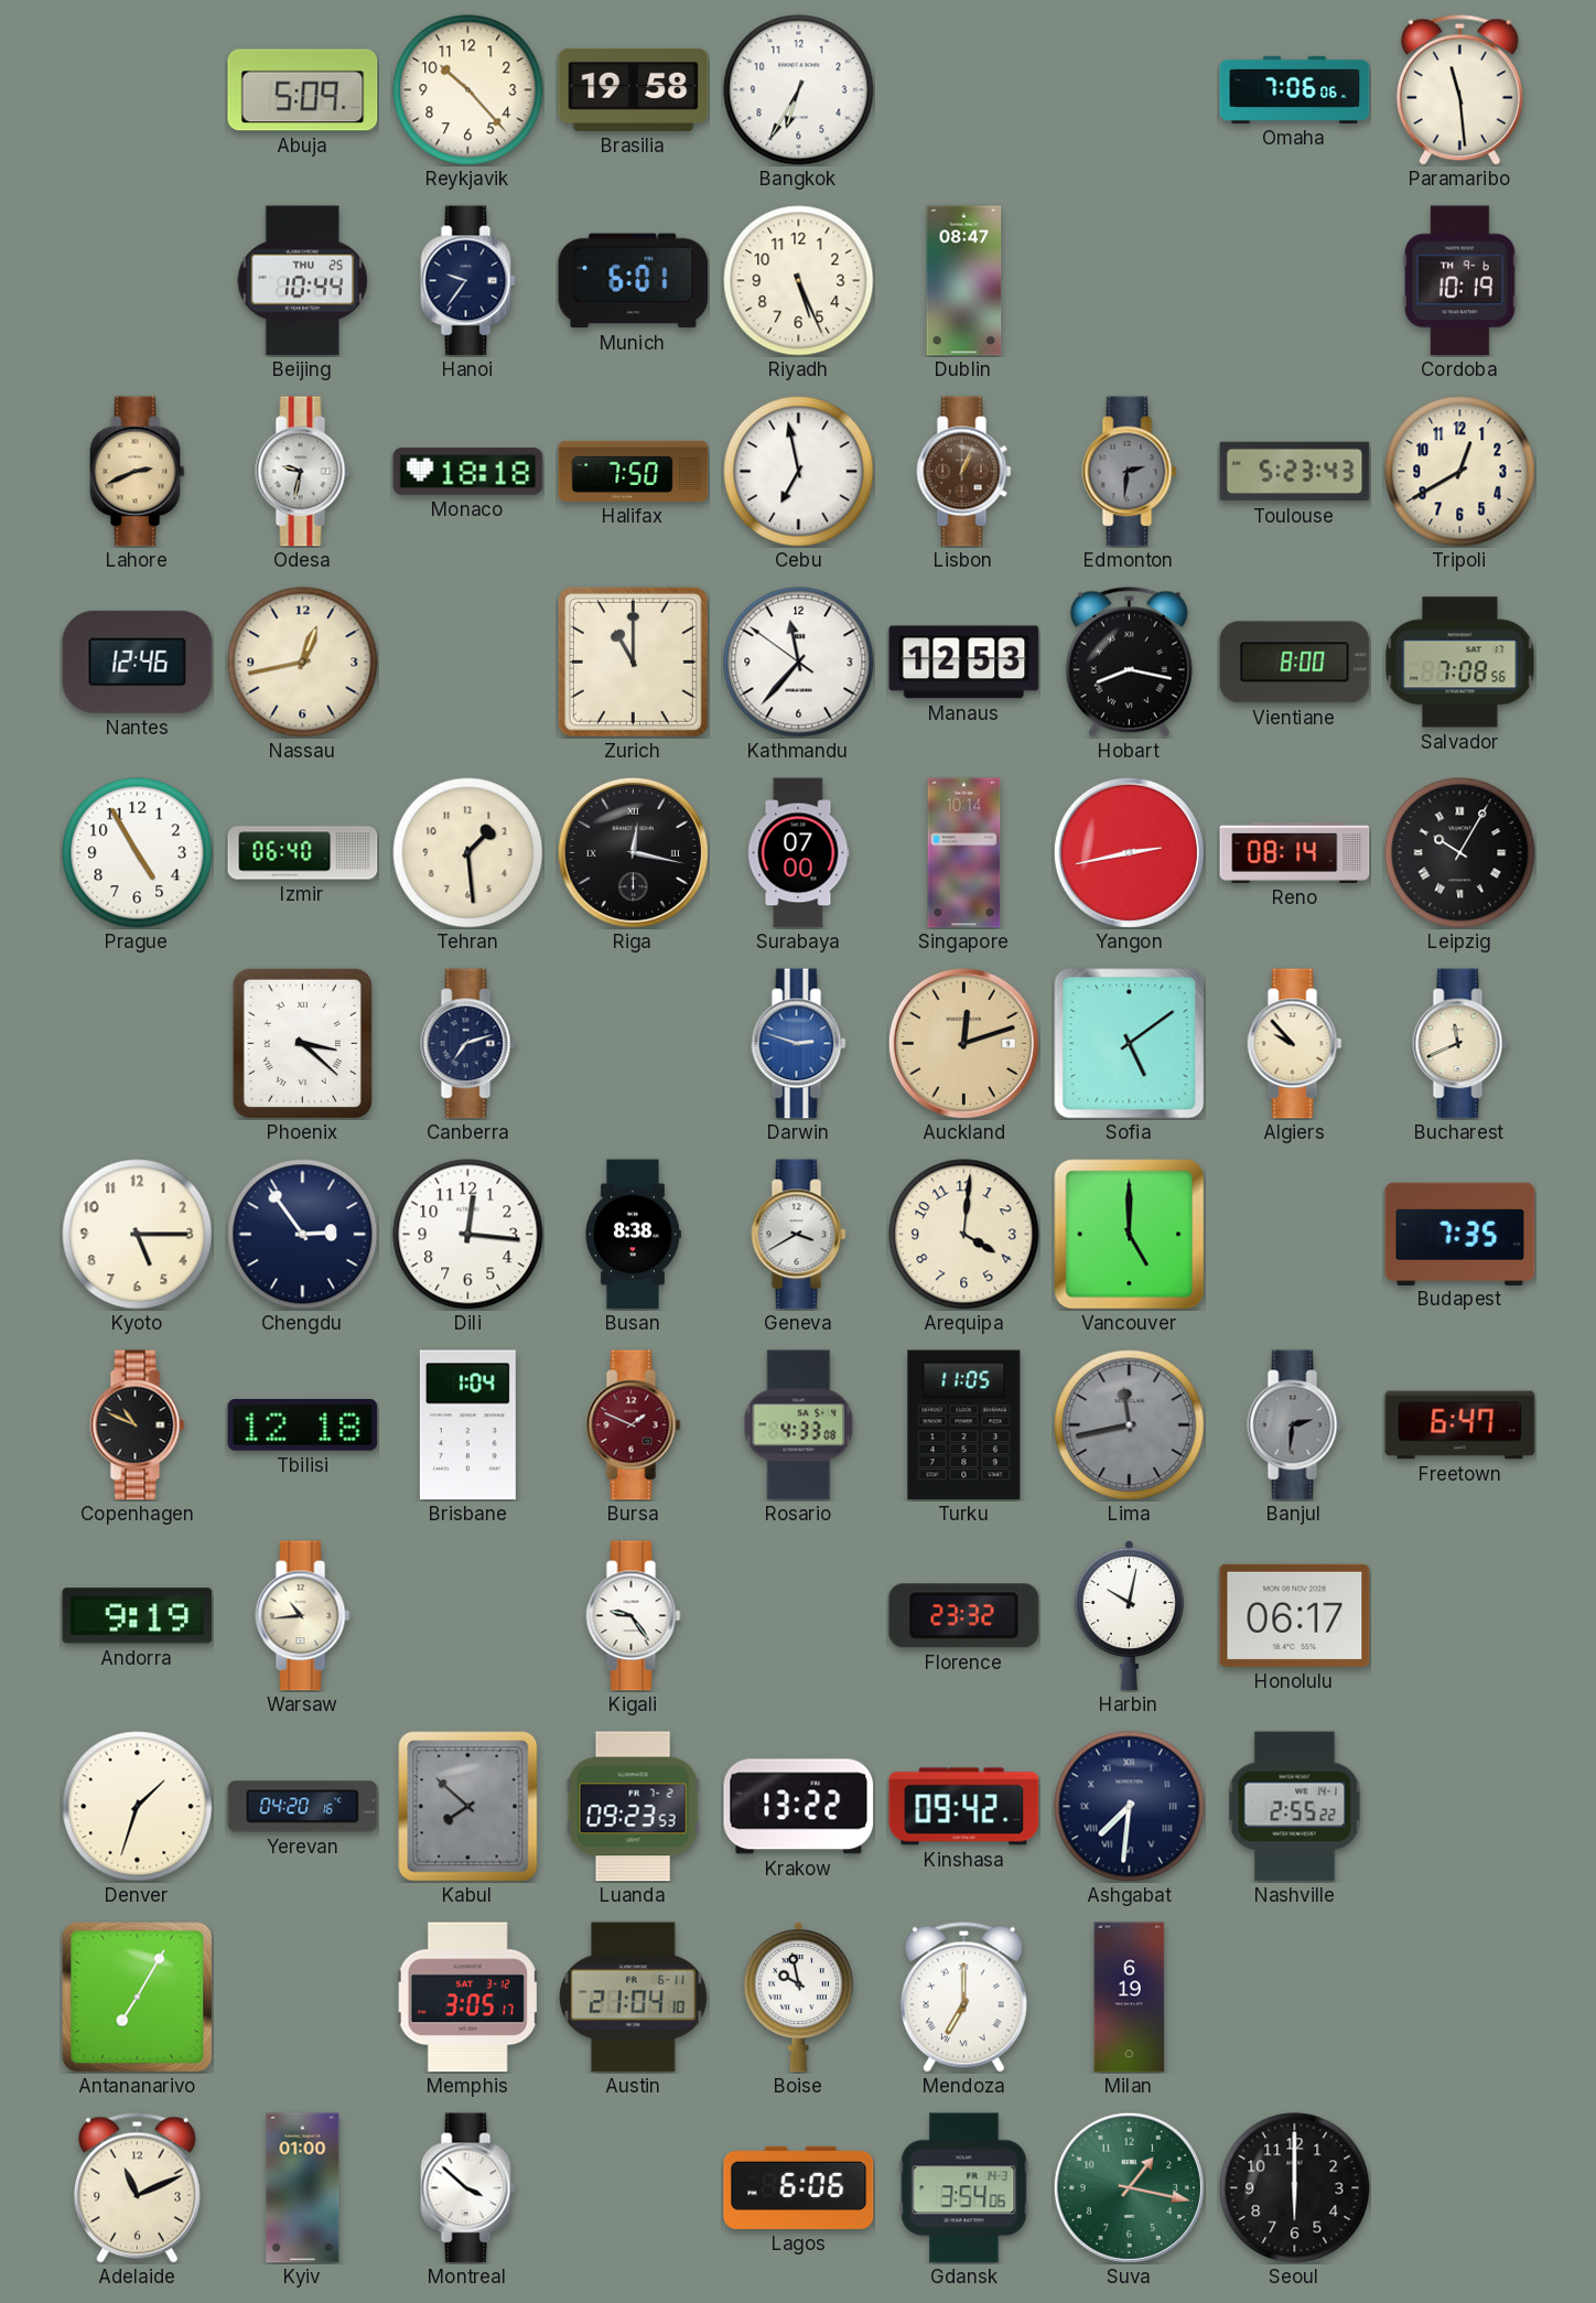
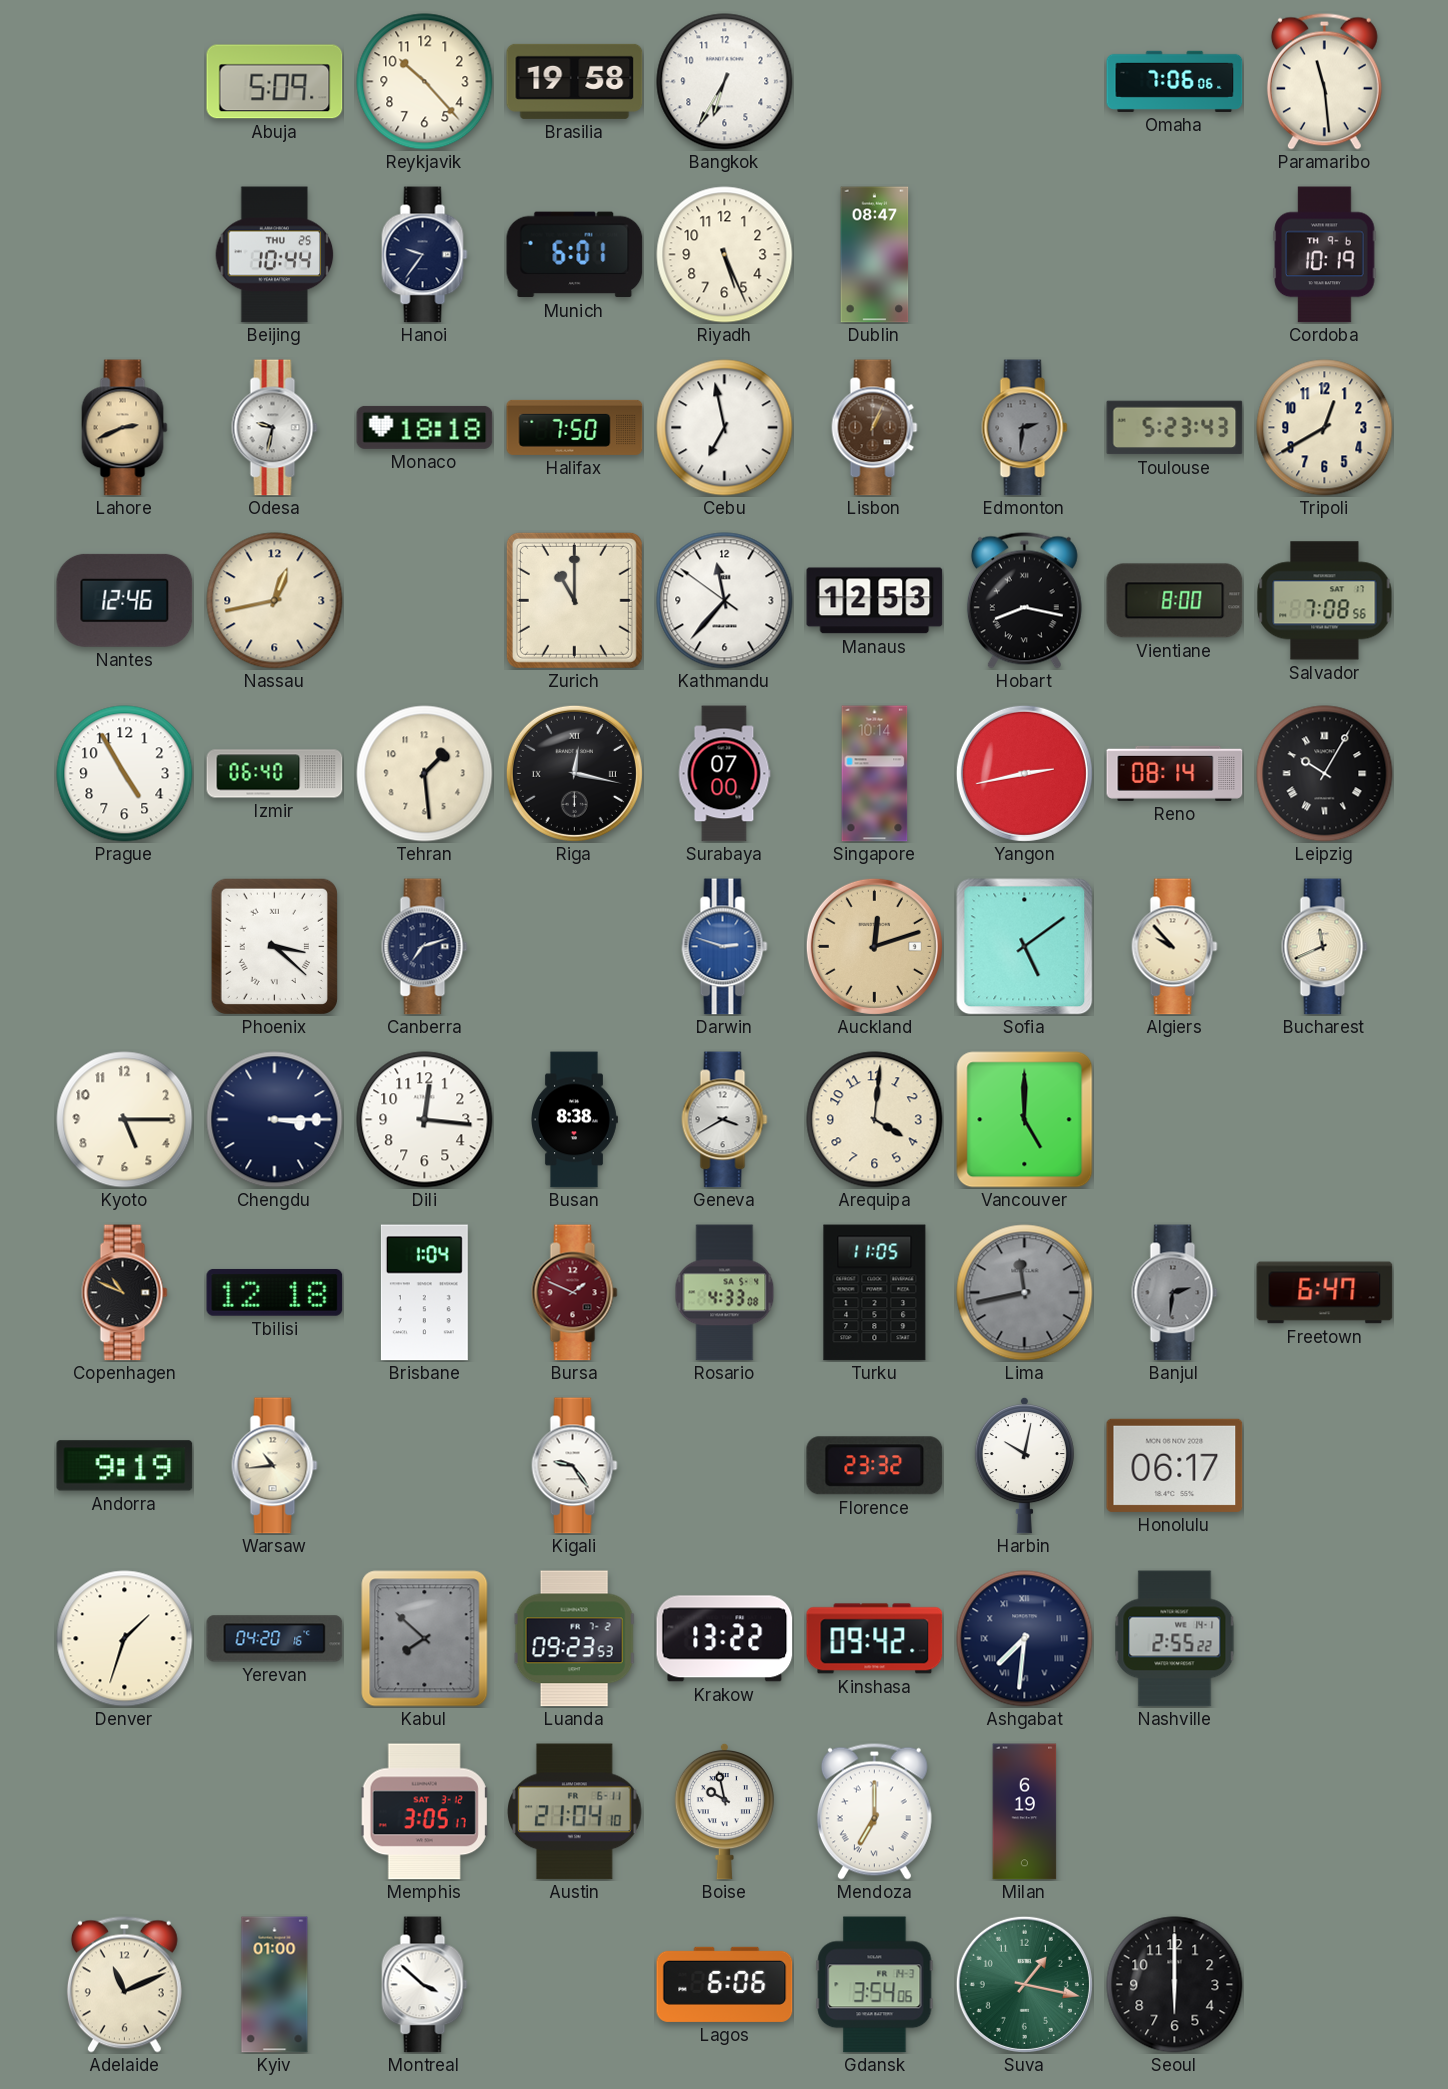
Chengdu: 2:54 -> 3:15
Budapest: 7:35 -> none
Antananarivo: 7:05 -> none
